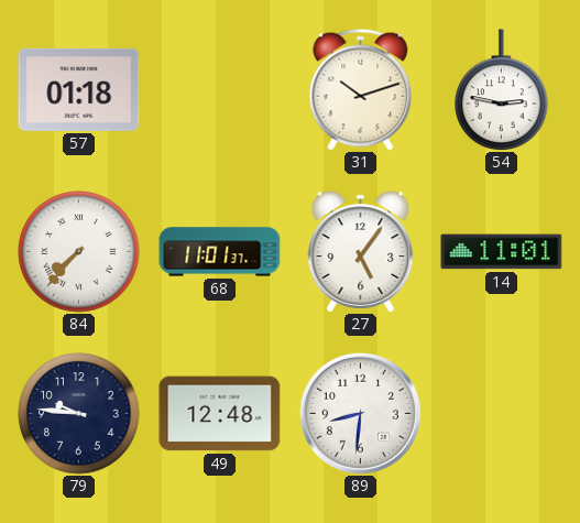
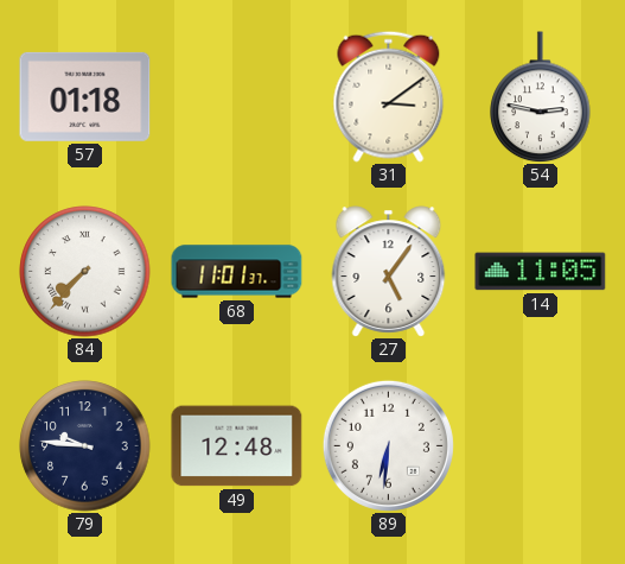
31: 10:12 -> 3:09
14: 11:01 -> 11:05
89: 8:31 -> 6:31
